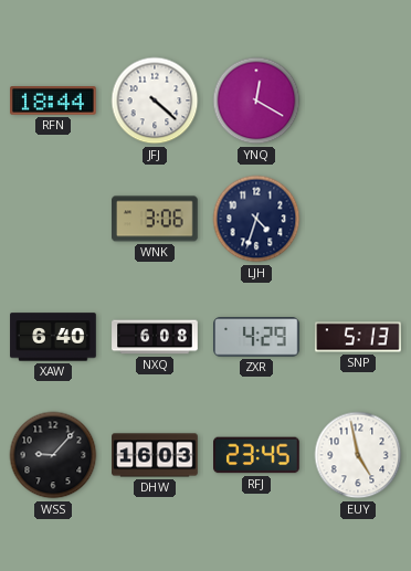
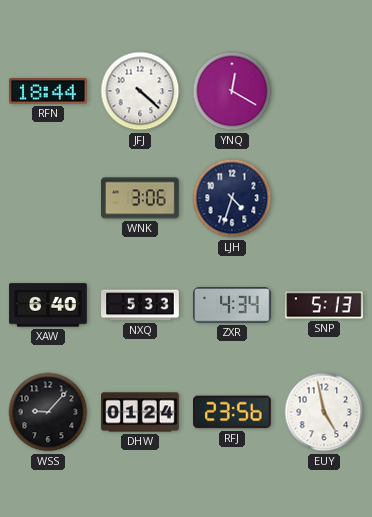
NXQ: 6:08 -> 5:33
ZXR: 4:29 -> 4:34
DHW: 16:03 -> 01:24
RFJ: 23:45 -> 23:56
